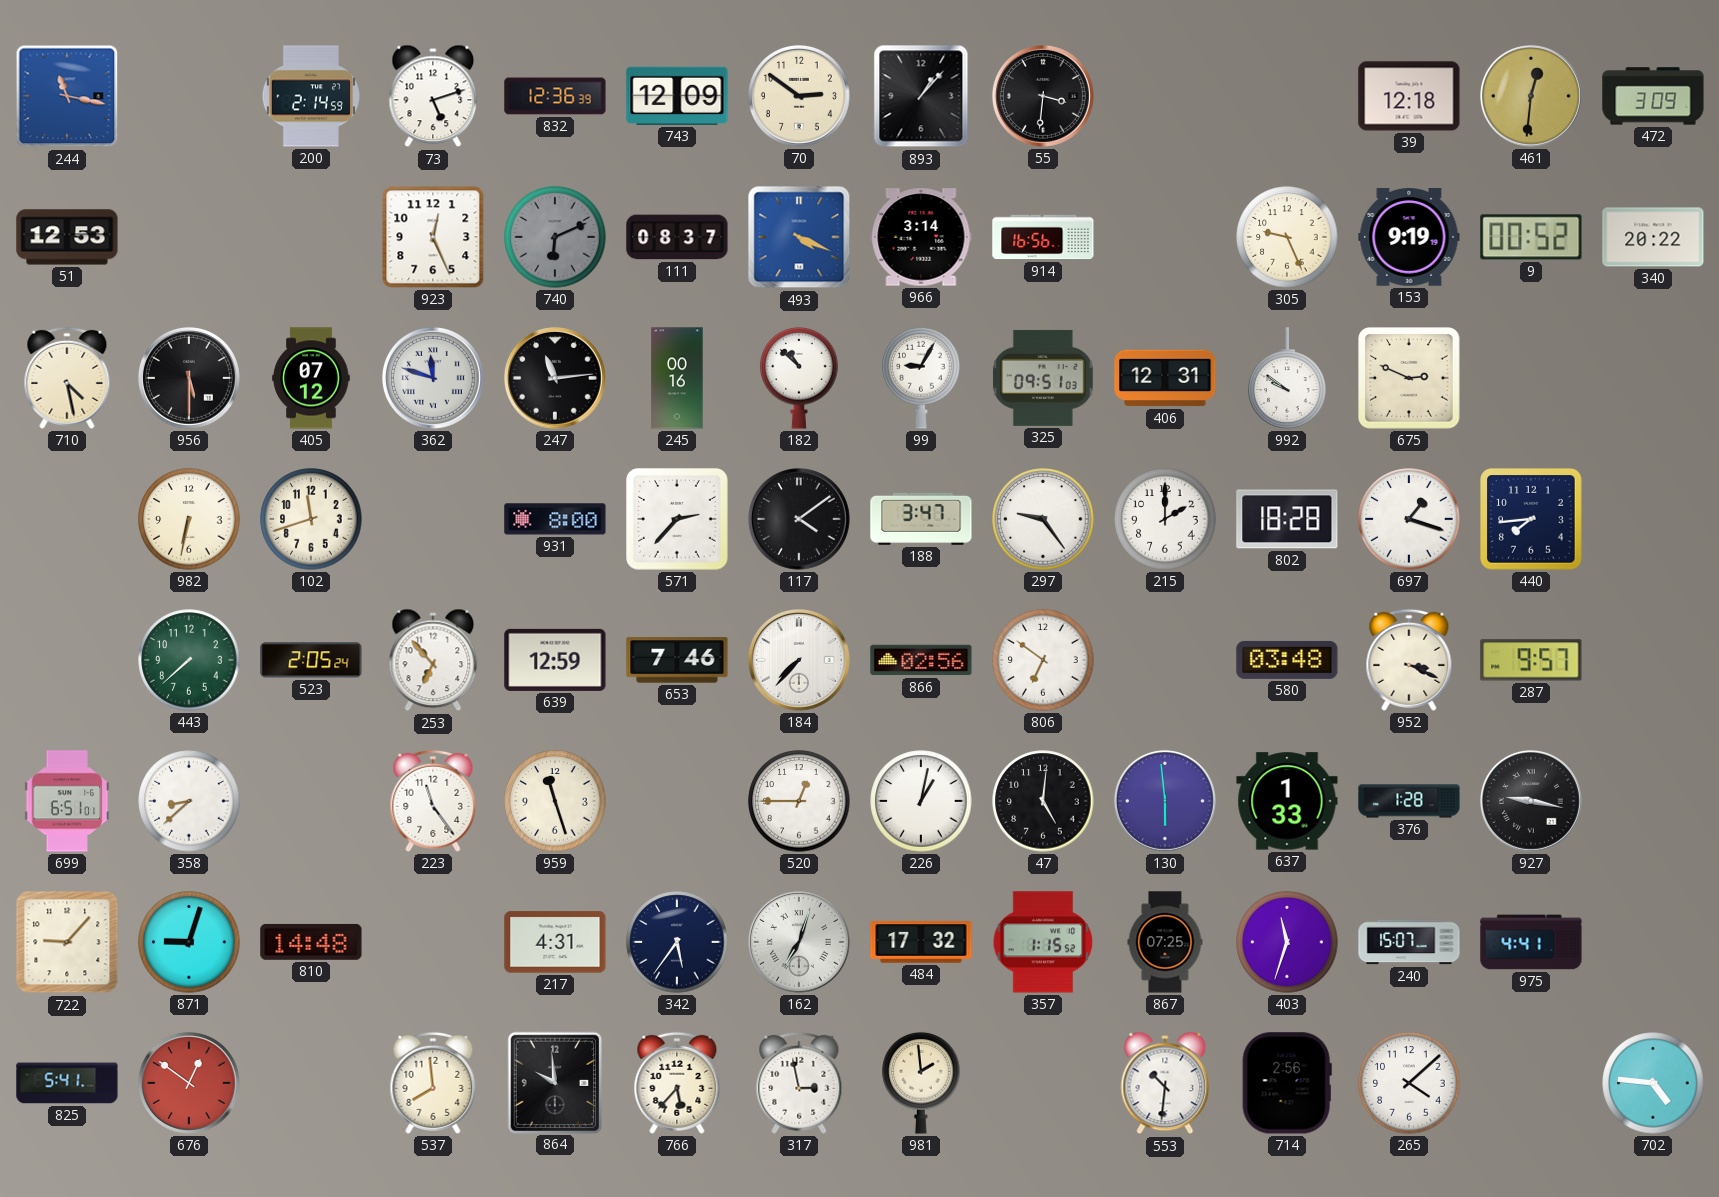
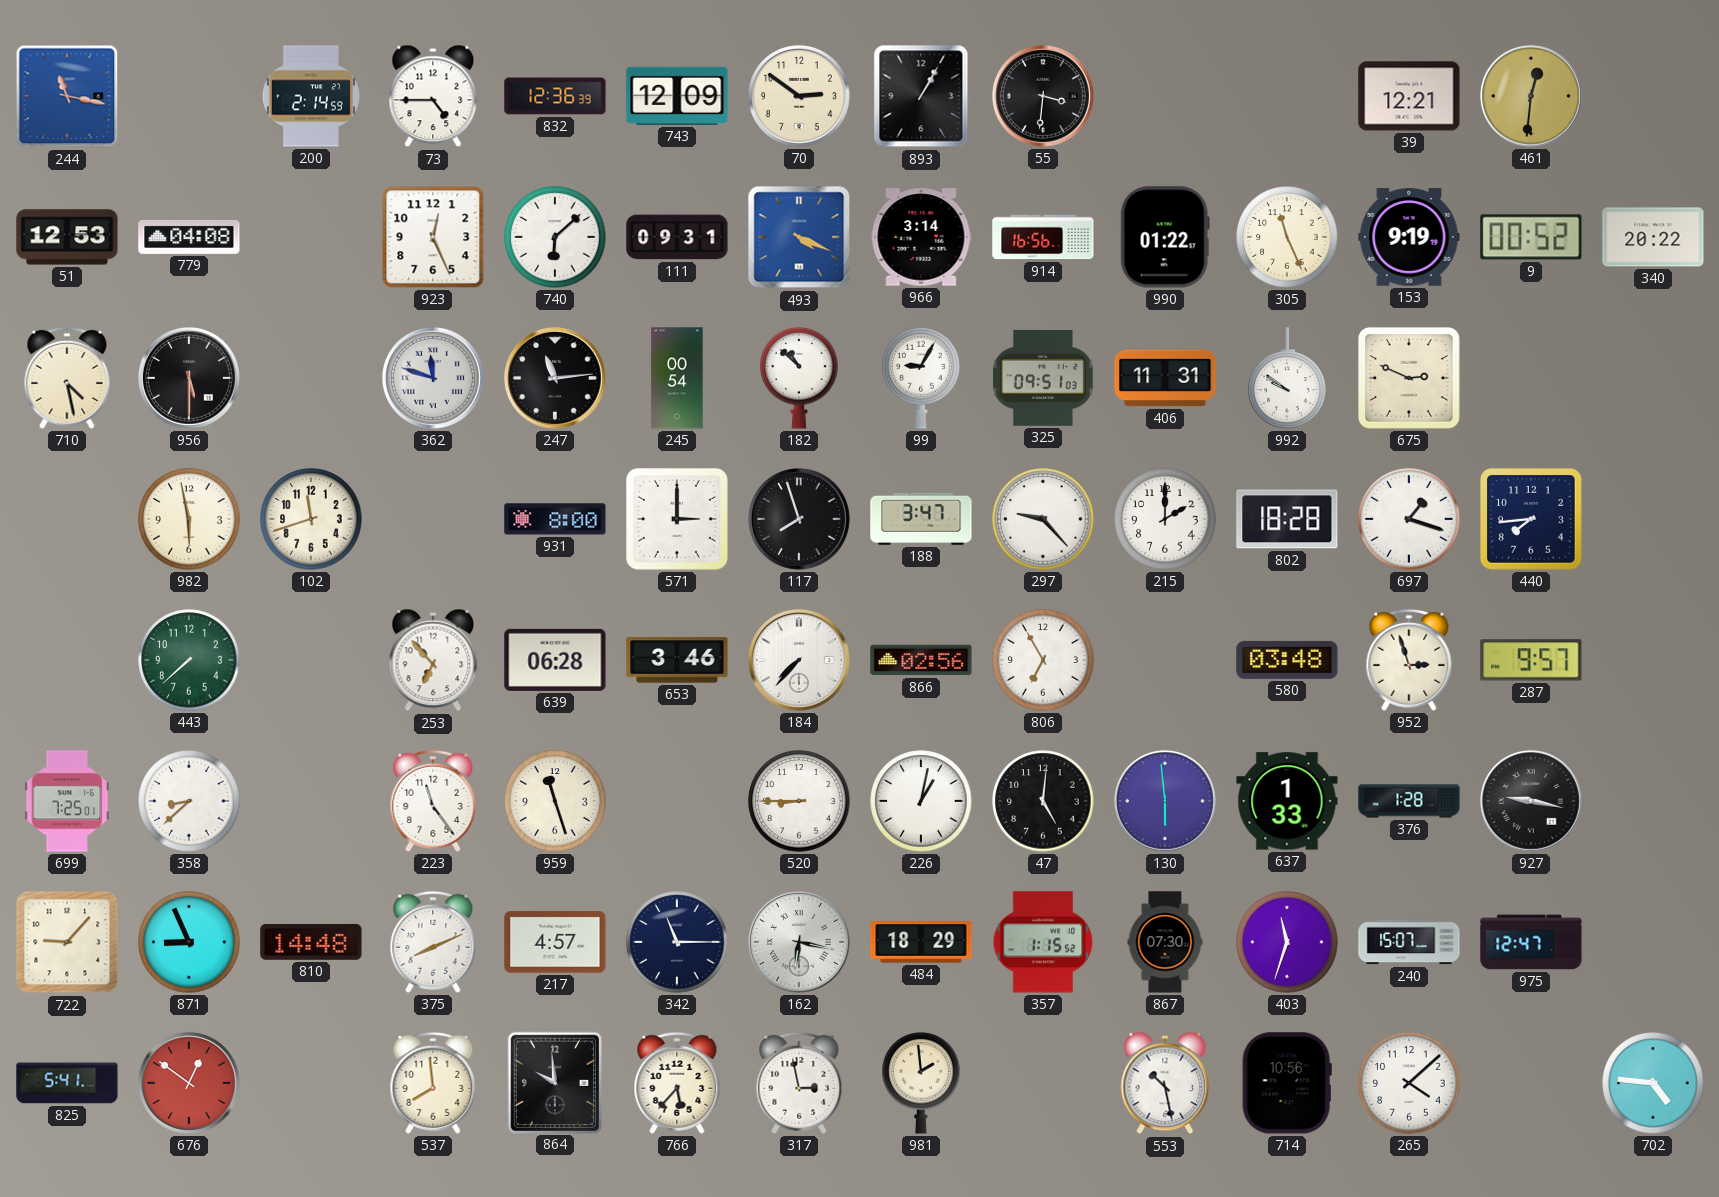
73: 5:12 -> 4:45
893: 1:07 -> 1:05
39: 12:18 -> 12:21
472: 3:09 -> none
779: none -> 04:08
740: 6:11 -> 6:08
740 dial: grey -> white
111: 08:37 -> 09:31
990: none -> 01:22
305: 9:26 -> 11:26
405: 07:12 -> none
245: 00:16 -> 00:54
406: 12:31 -> 11:31
982: 6:32 -> 5:58
571: 2:37 -> 3:00
117: 4:09 -> 7:57
297: 9:24 -> 9:23
523: 2:05 -> none
639: 12:59 -> 06:28
653: 7:46 -> 3:46
806: 6:51 -> 6:55
952: 3:19 -> 2:57
699: 6:51 -> 7:25
520: 12:45 -> 8:45
871: 9:03 -> 8:56
375: none -> 8:11
217: 4:31 -> 4:57
342: 5:36 -> 11:15
162: 7:03 -> 6:17
484: 17:32 -> 18:29
867: 07:25 -> 07:30
975: 4:41 -> 12:47
553: 10:31 -> 10:28
714: 2:56 -> 10:56
